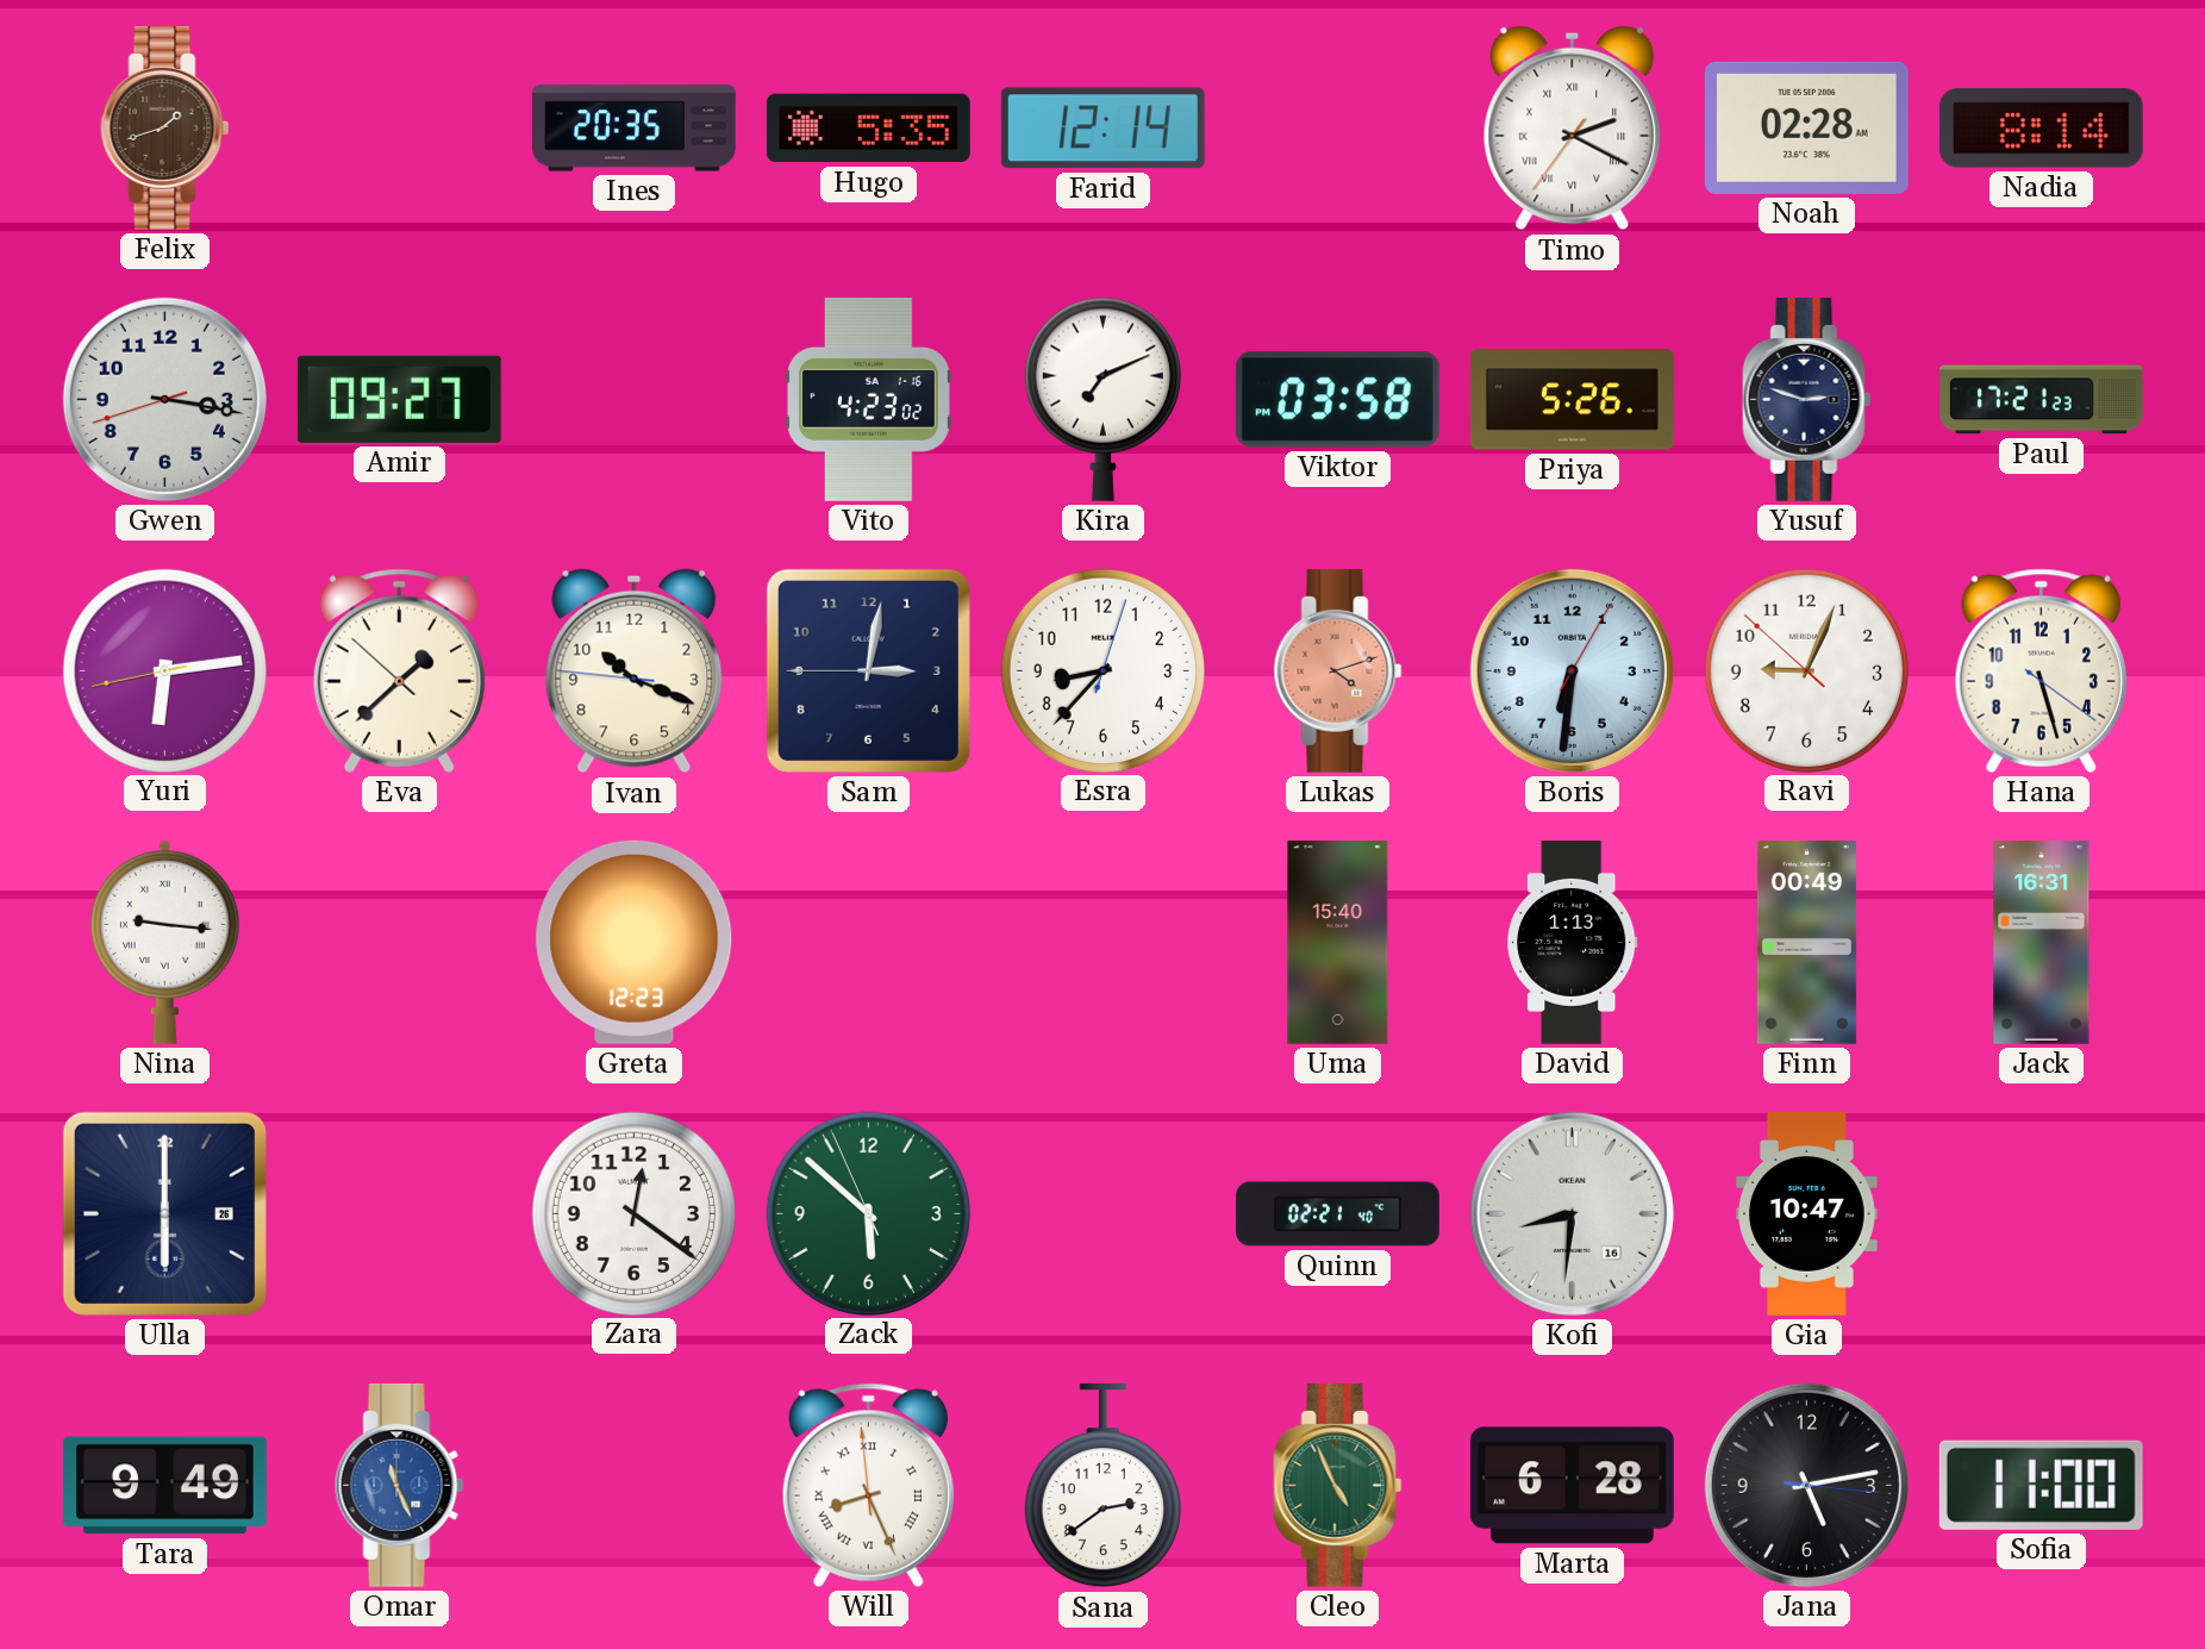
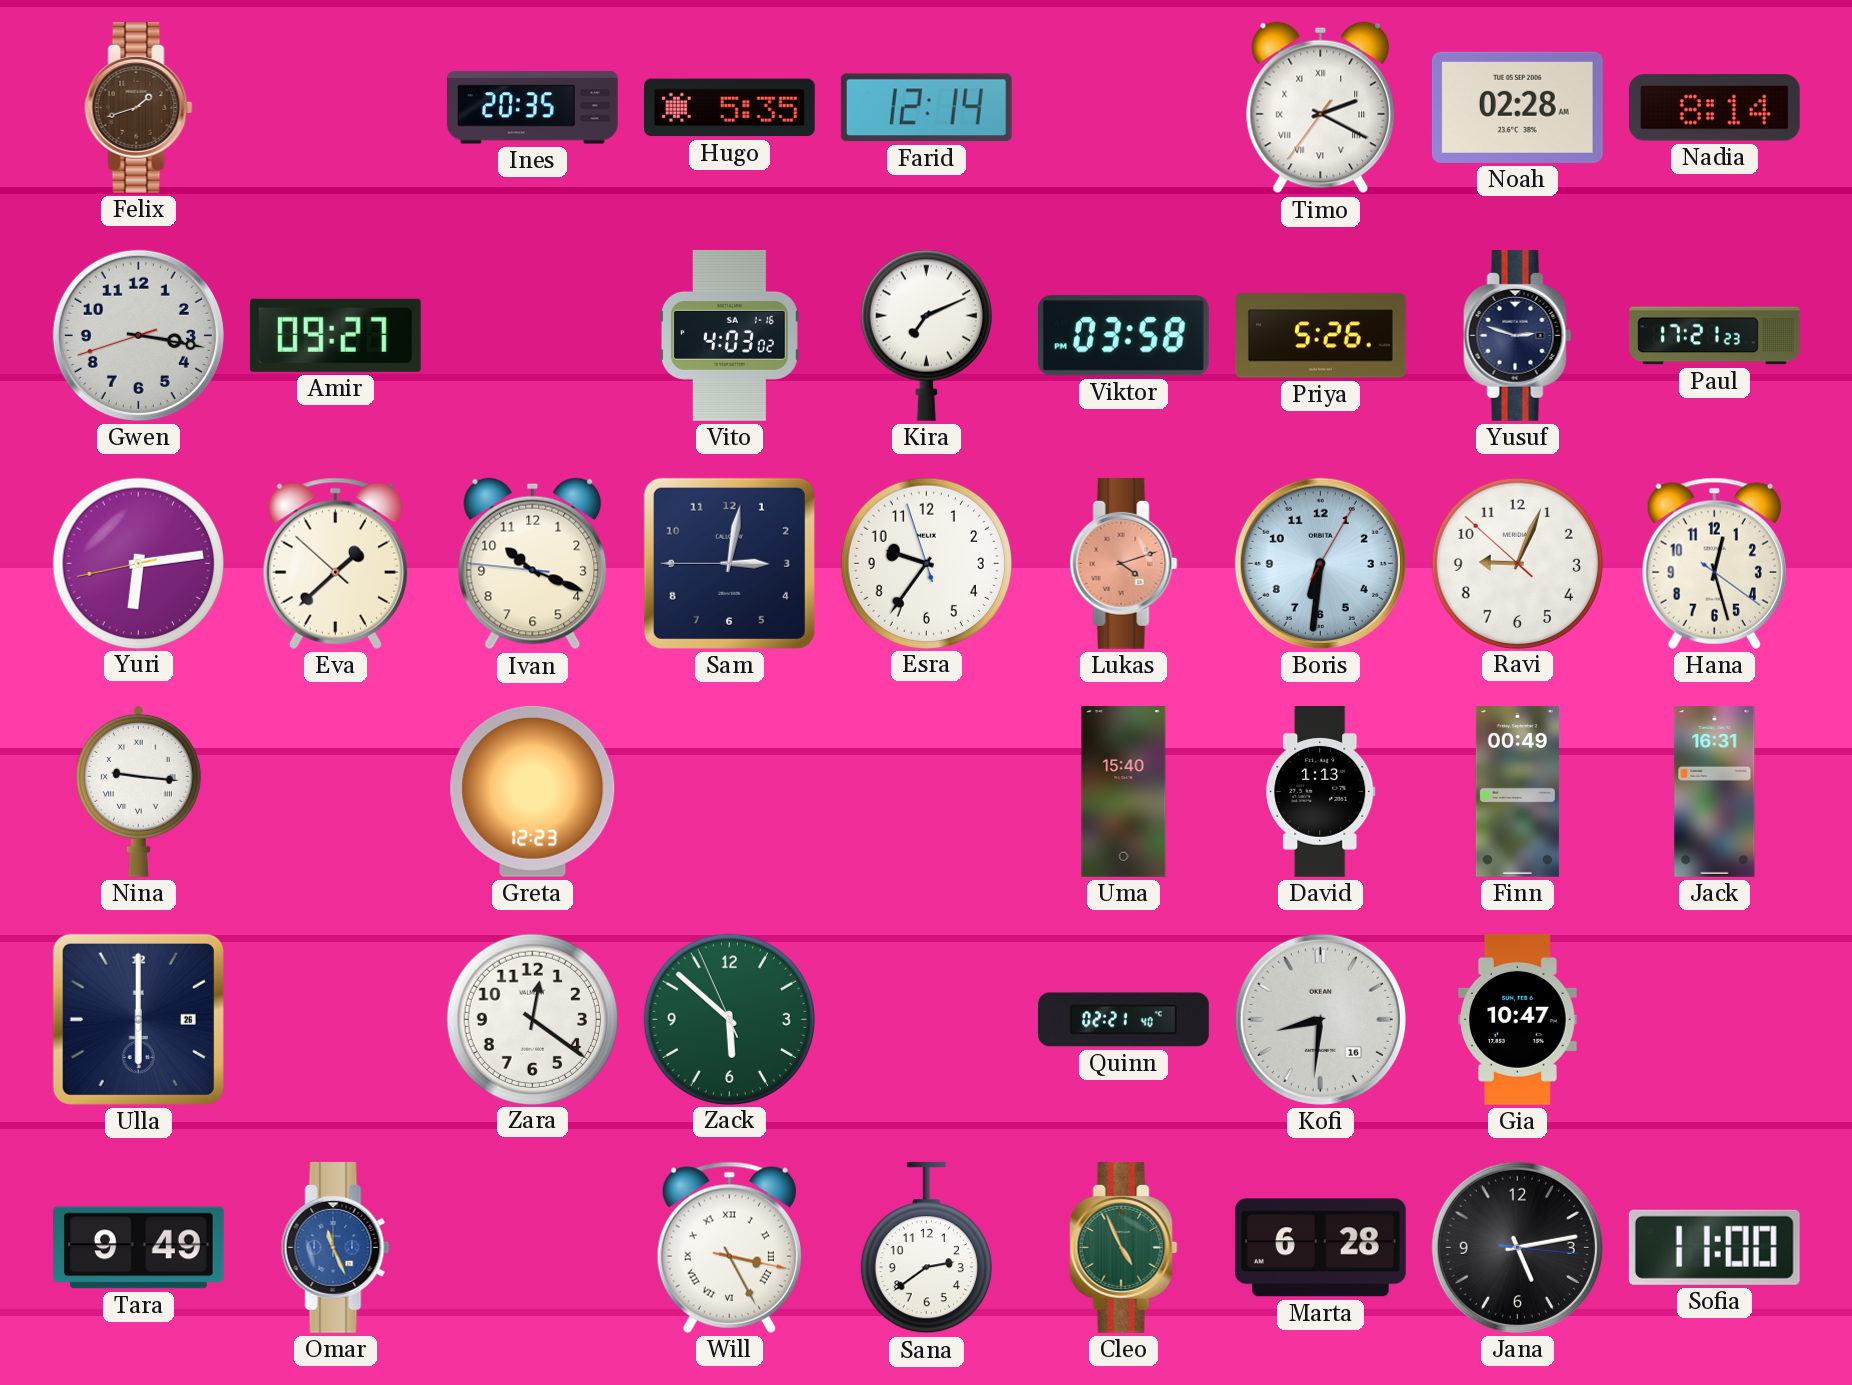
Vito: 4:23 -> 4:03
Esra: 8:37 -> 9:35
Hana: 5:27 -> 12:27
Will: 8:25 -> 3:25
